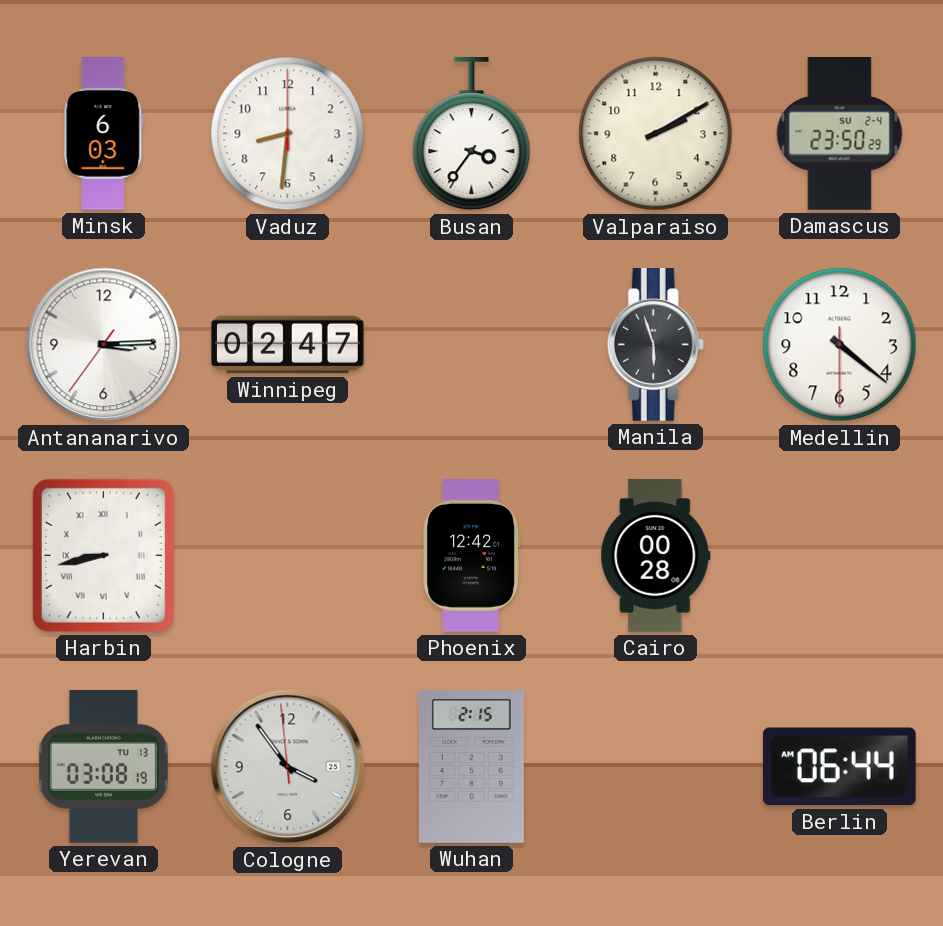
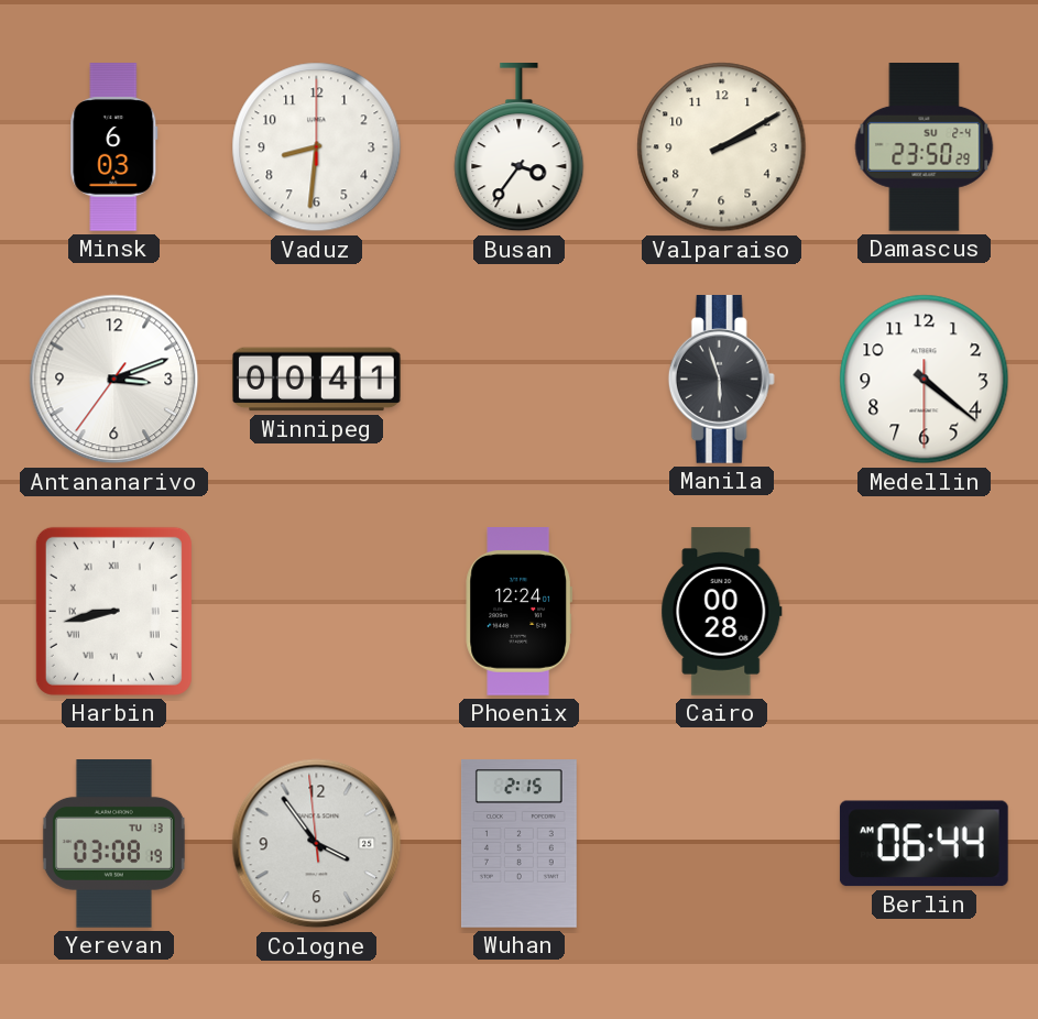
Antananarivo: 3:14 -> 3:11
Winnipeg: 02:47 -> 00:41
Phoenix: 12:42 -> 12:24
